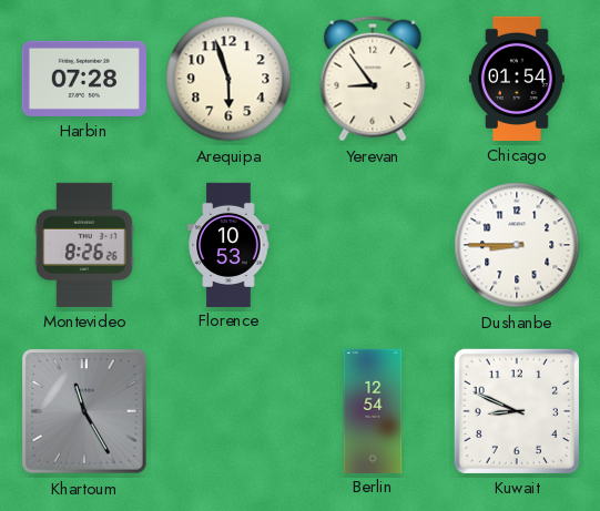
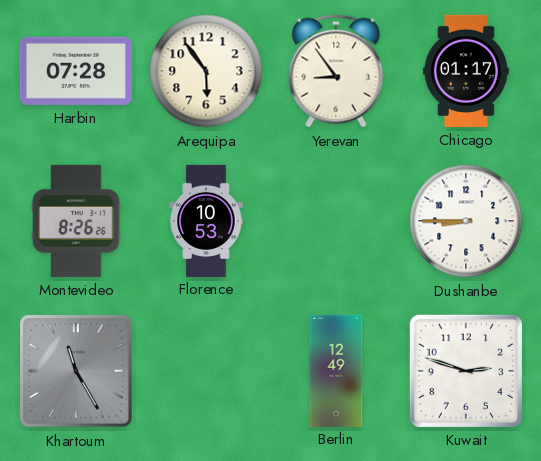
Arequipa: 5:57 -> 5:54
Chicago: 01:54 -> 01:17
Berlin: 12:54 -> 12:49
Kuwait: 8:49 -> 2:48
